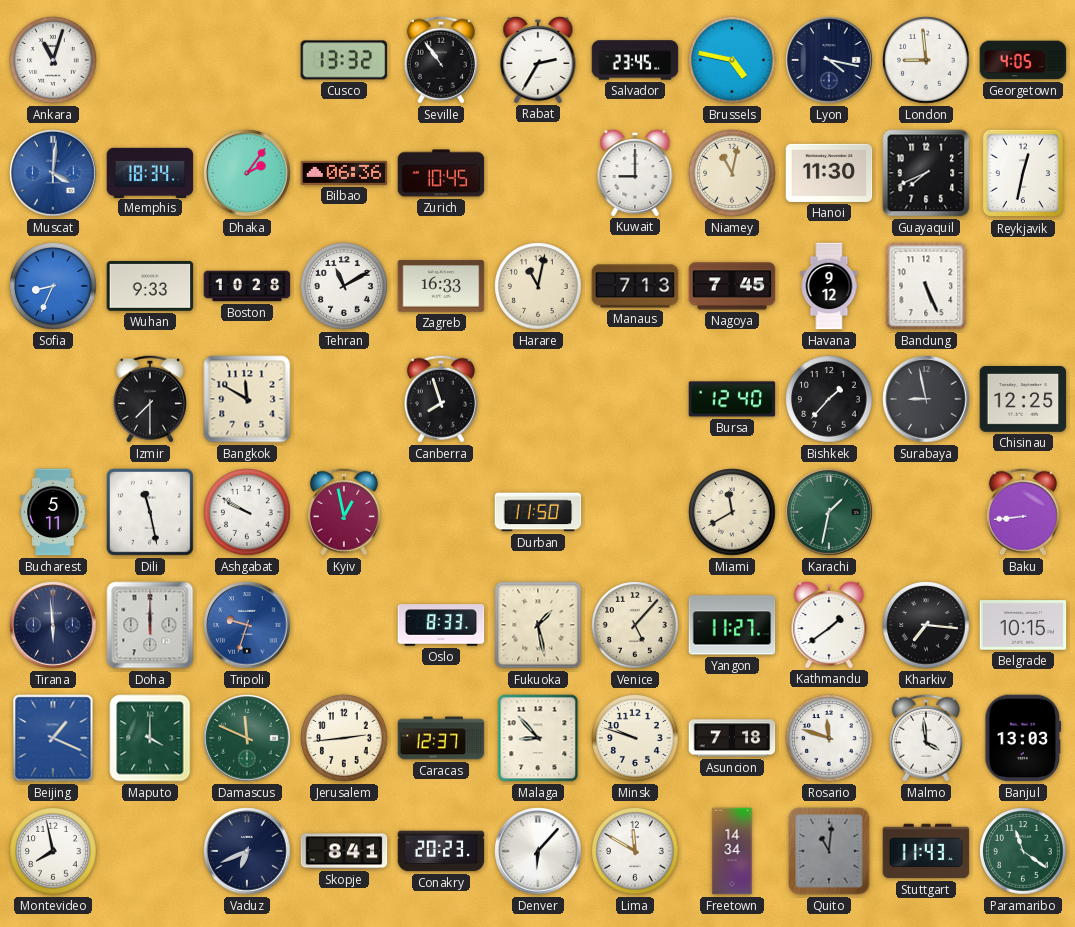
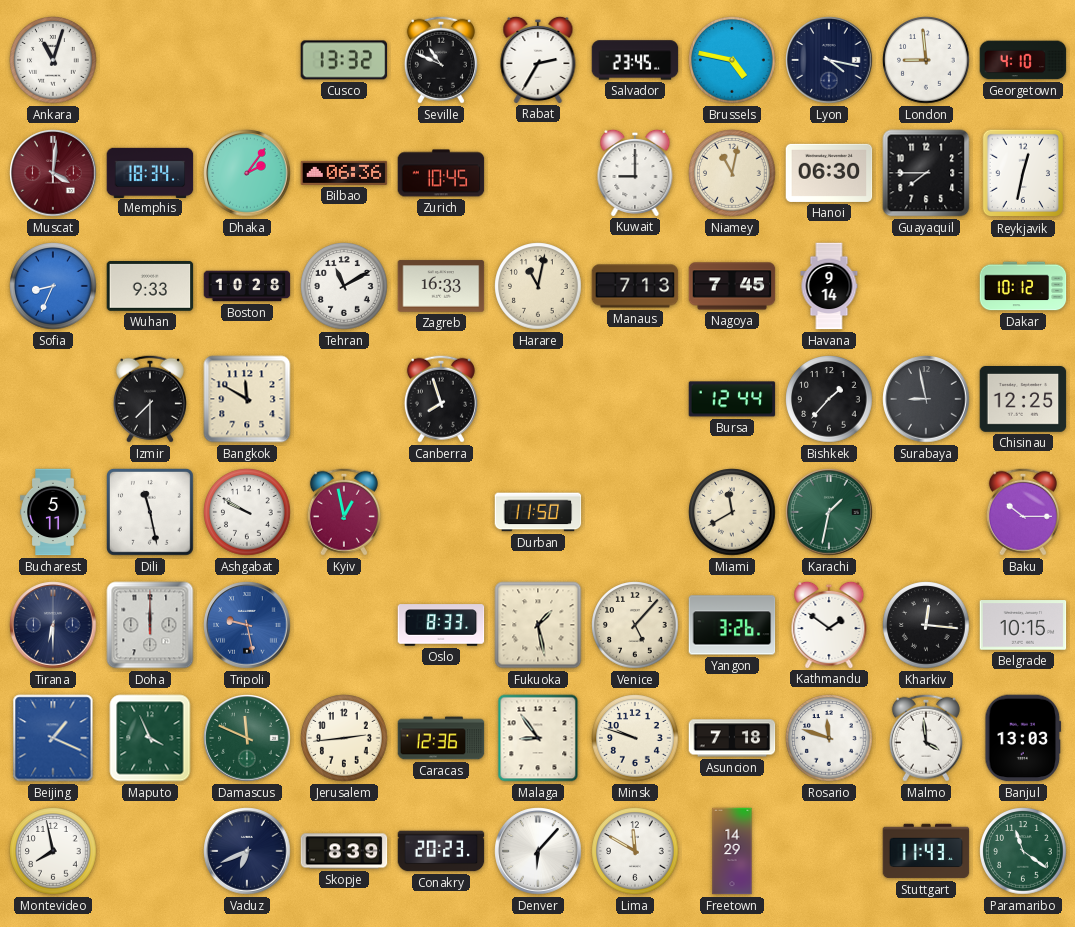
Seville: 10:54 -> 10:49
Georgetown: 4:05 -> 4:10
Muscat dial: blue -> burgundy
Hanoi: 11:30 -> 06:30
Guayaquil: 7:41 -> 7:45
Havana: 9:12 -> 9:14
Bandung: 5:26 -> none
Dakar: none -> 10:12
Bursa: 12:40 -> 12:44
Baku: 8:44 -> 10:15
Tirana: 5:59 -> 6:30
Tripoli: 9:33 -> 9:28
Yangon: 11:27 -> 3:26
Kathmandu: 1:39 -> 1:51
Kharkiv: 7:16 -> 12:16
Maputo: 4:00 -> 3:56
Caracas: 12:37 -> 12:36
Malaga: 8:53 -> 8:54
Skopje: 8:41 -> 8:39
Freetown: 14:34 -> 14:29
Quito: 11:01 -> none
